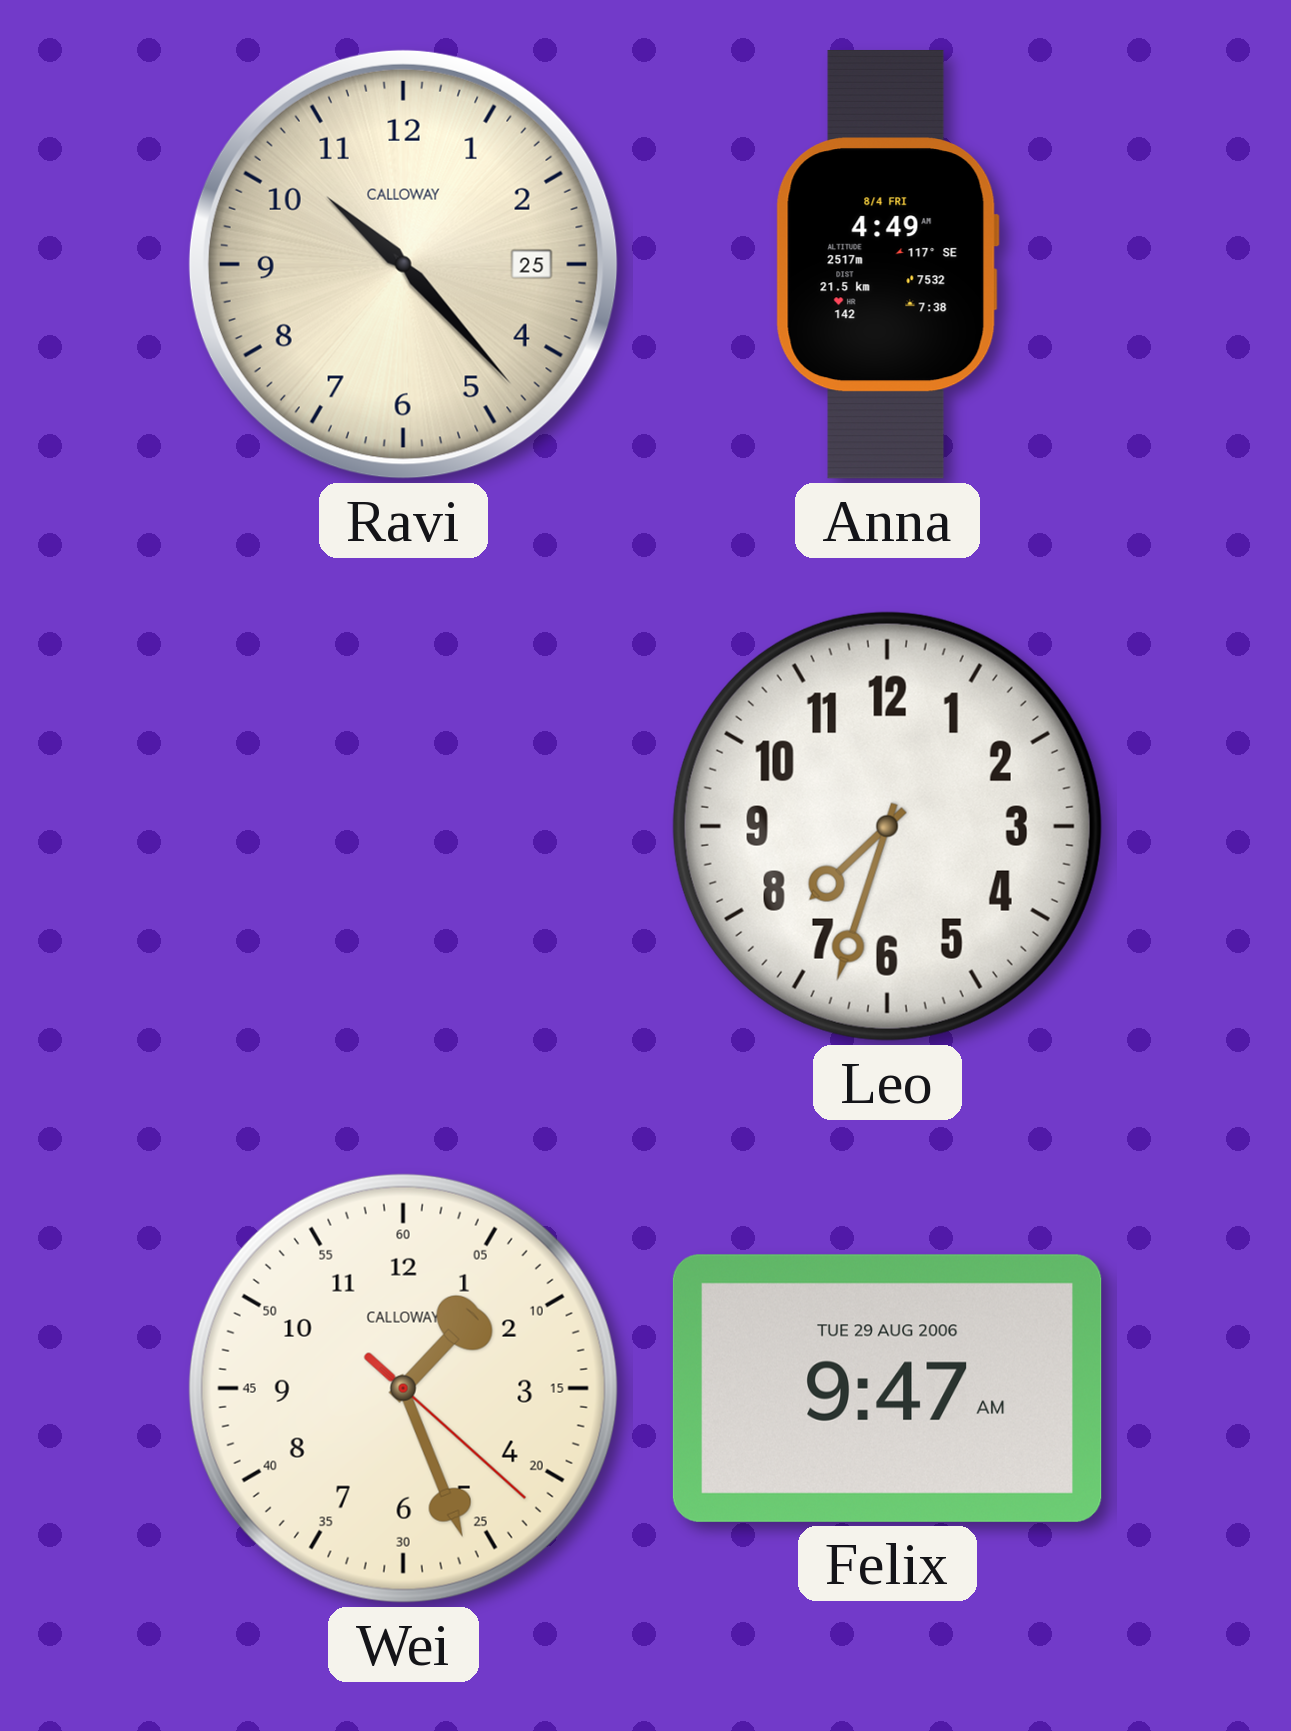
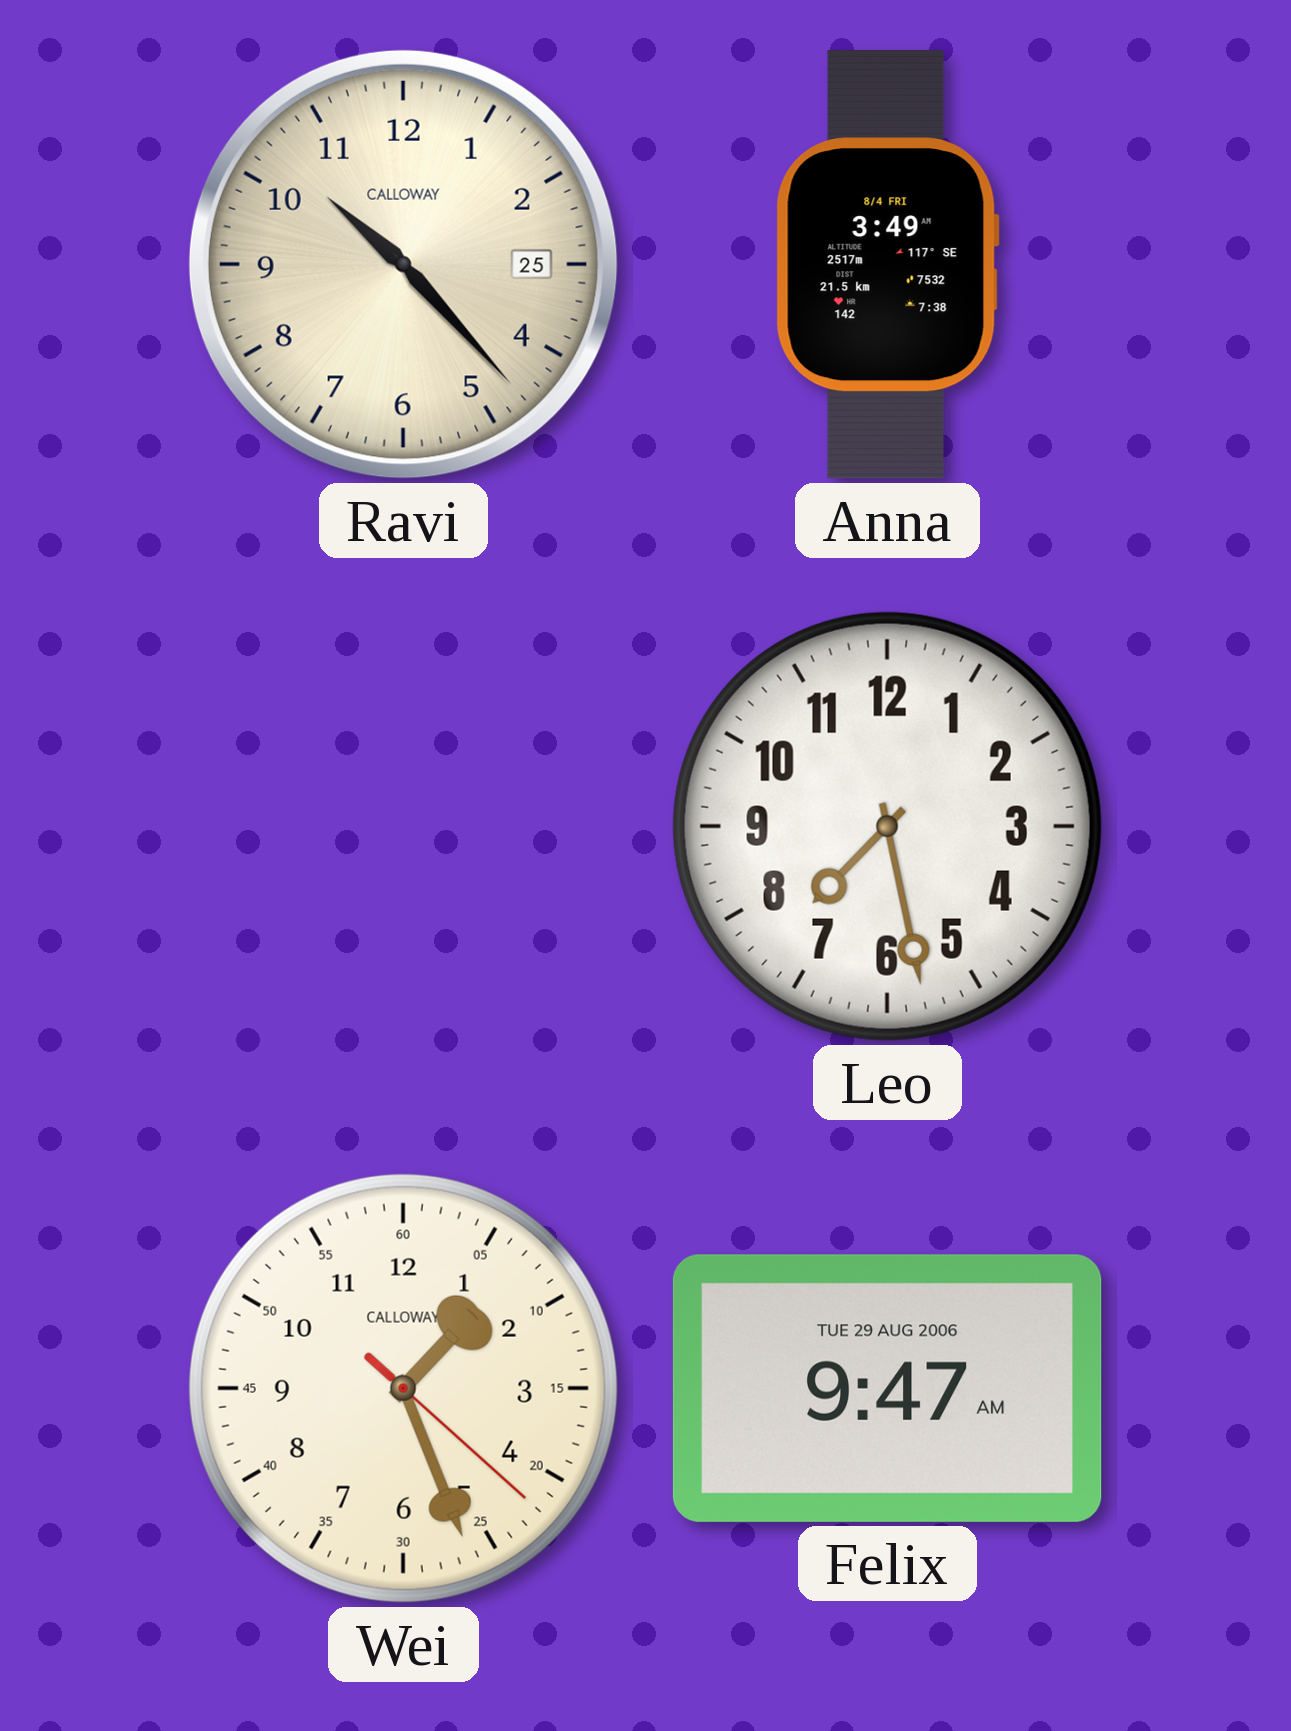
Anna: 4:49 -> 3:49
Leo: 7:33 -> 7:28
